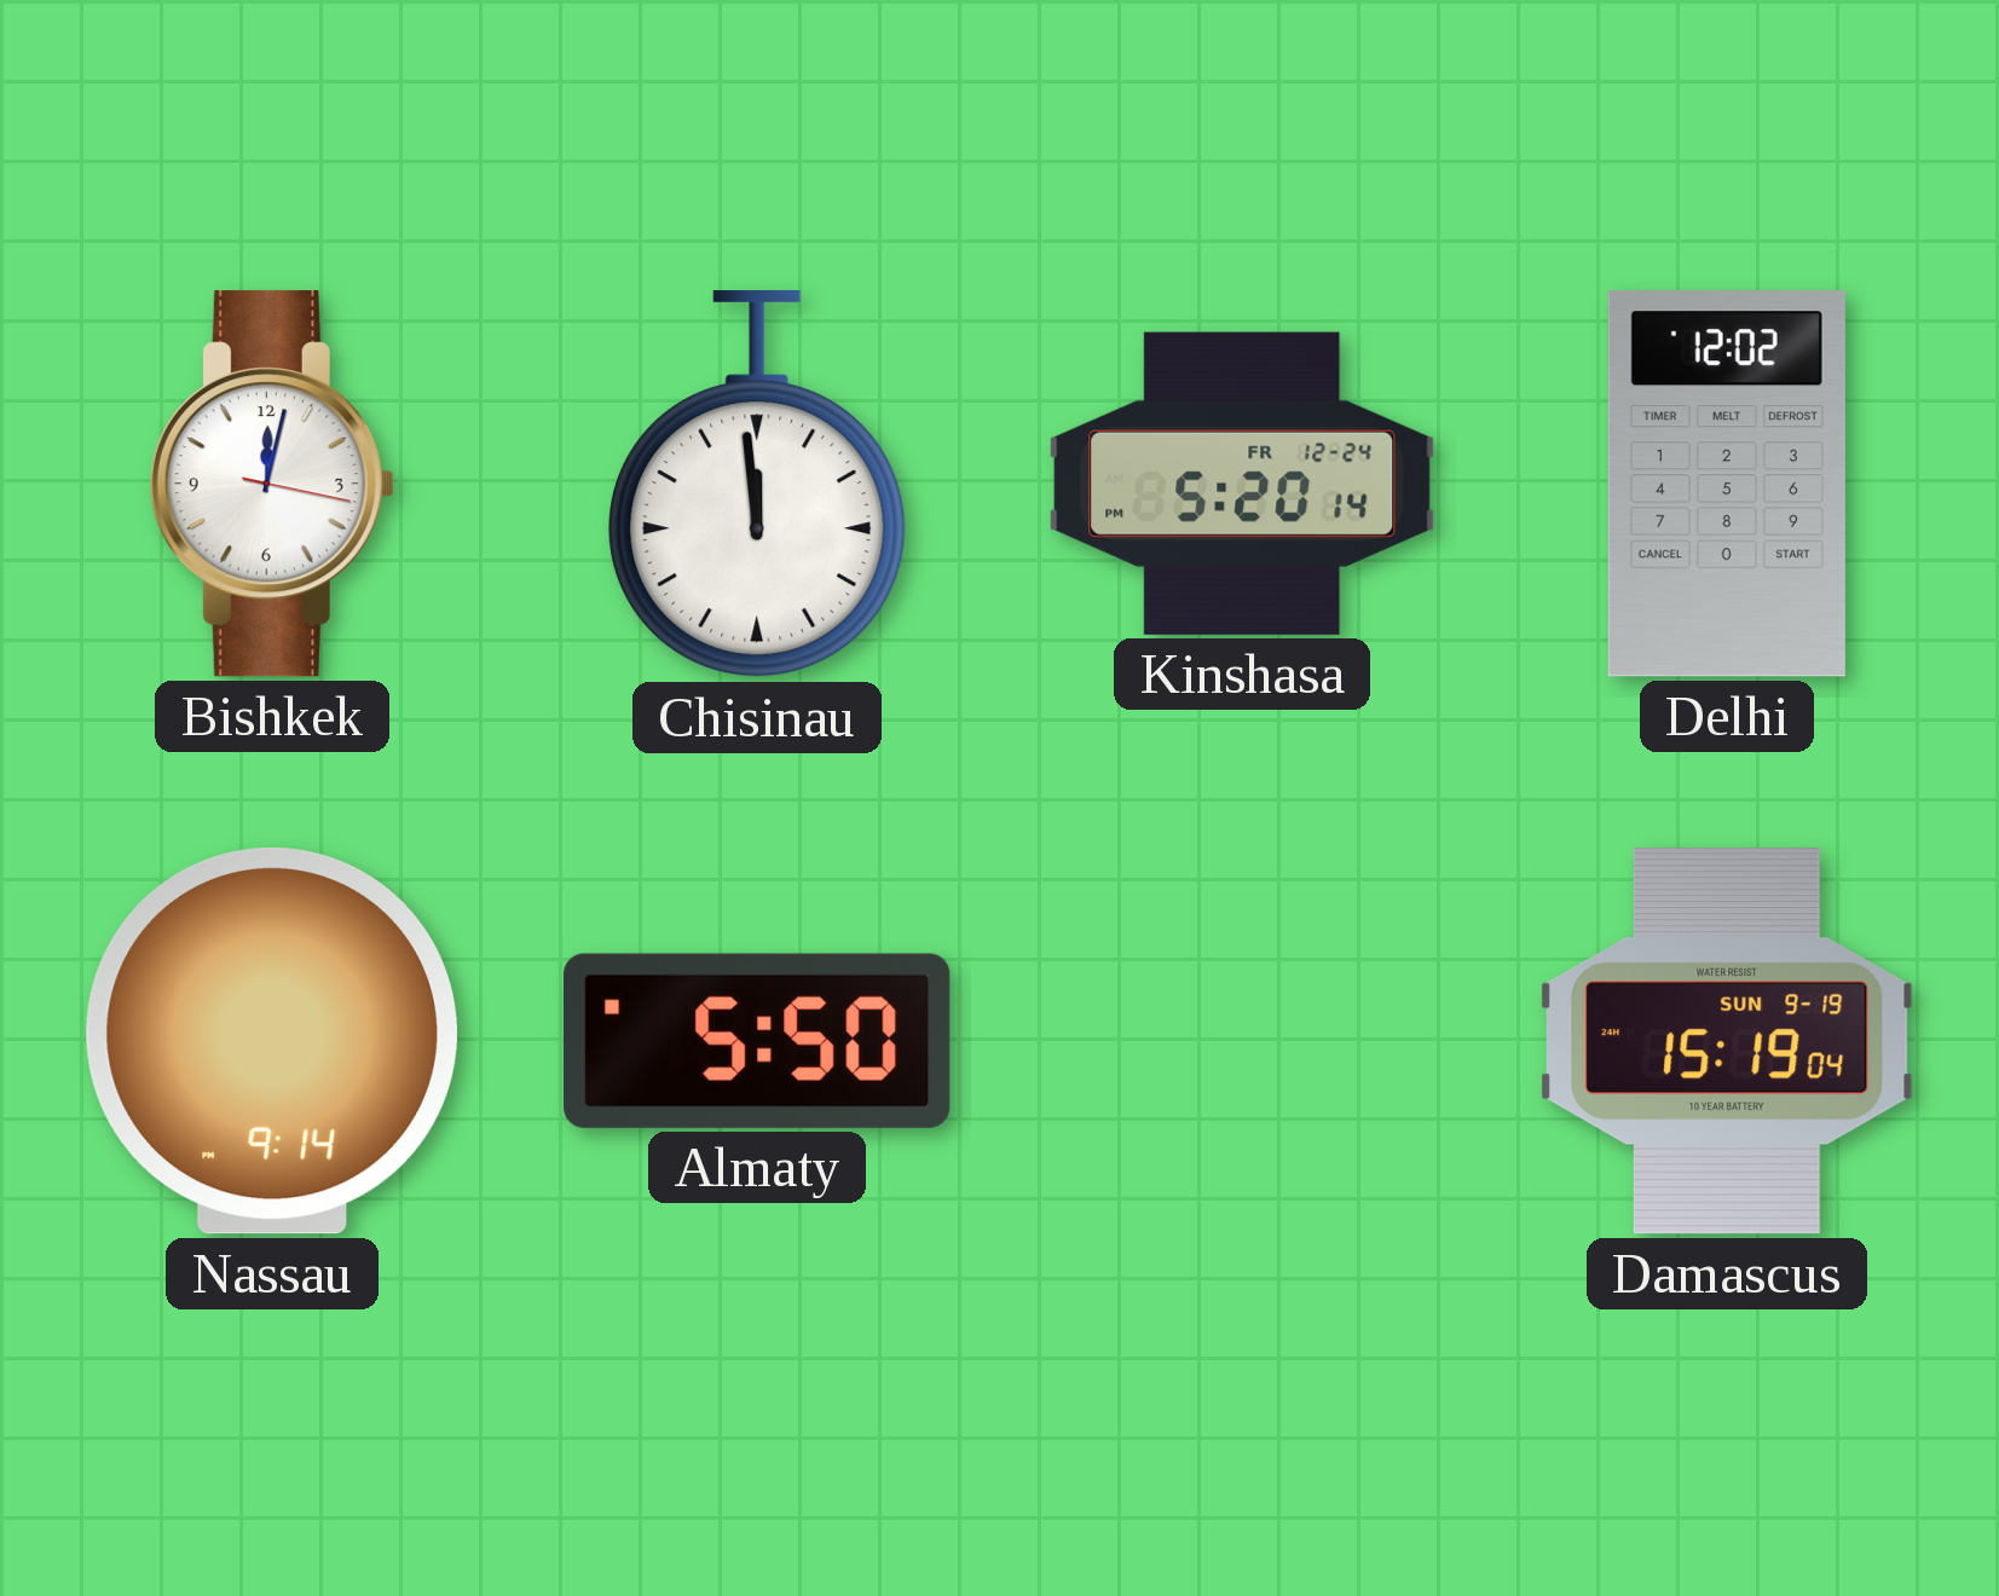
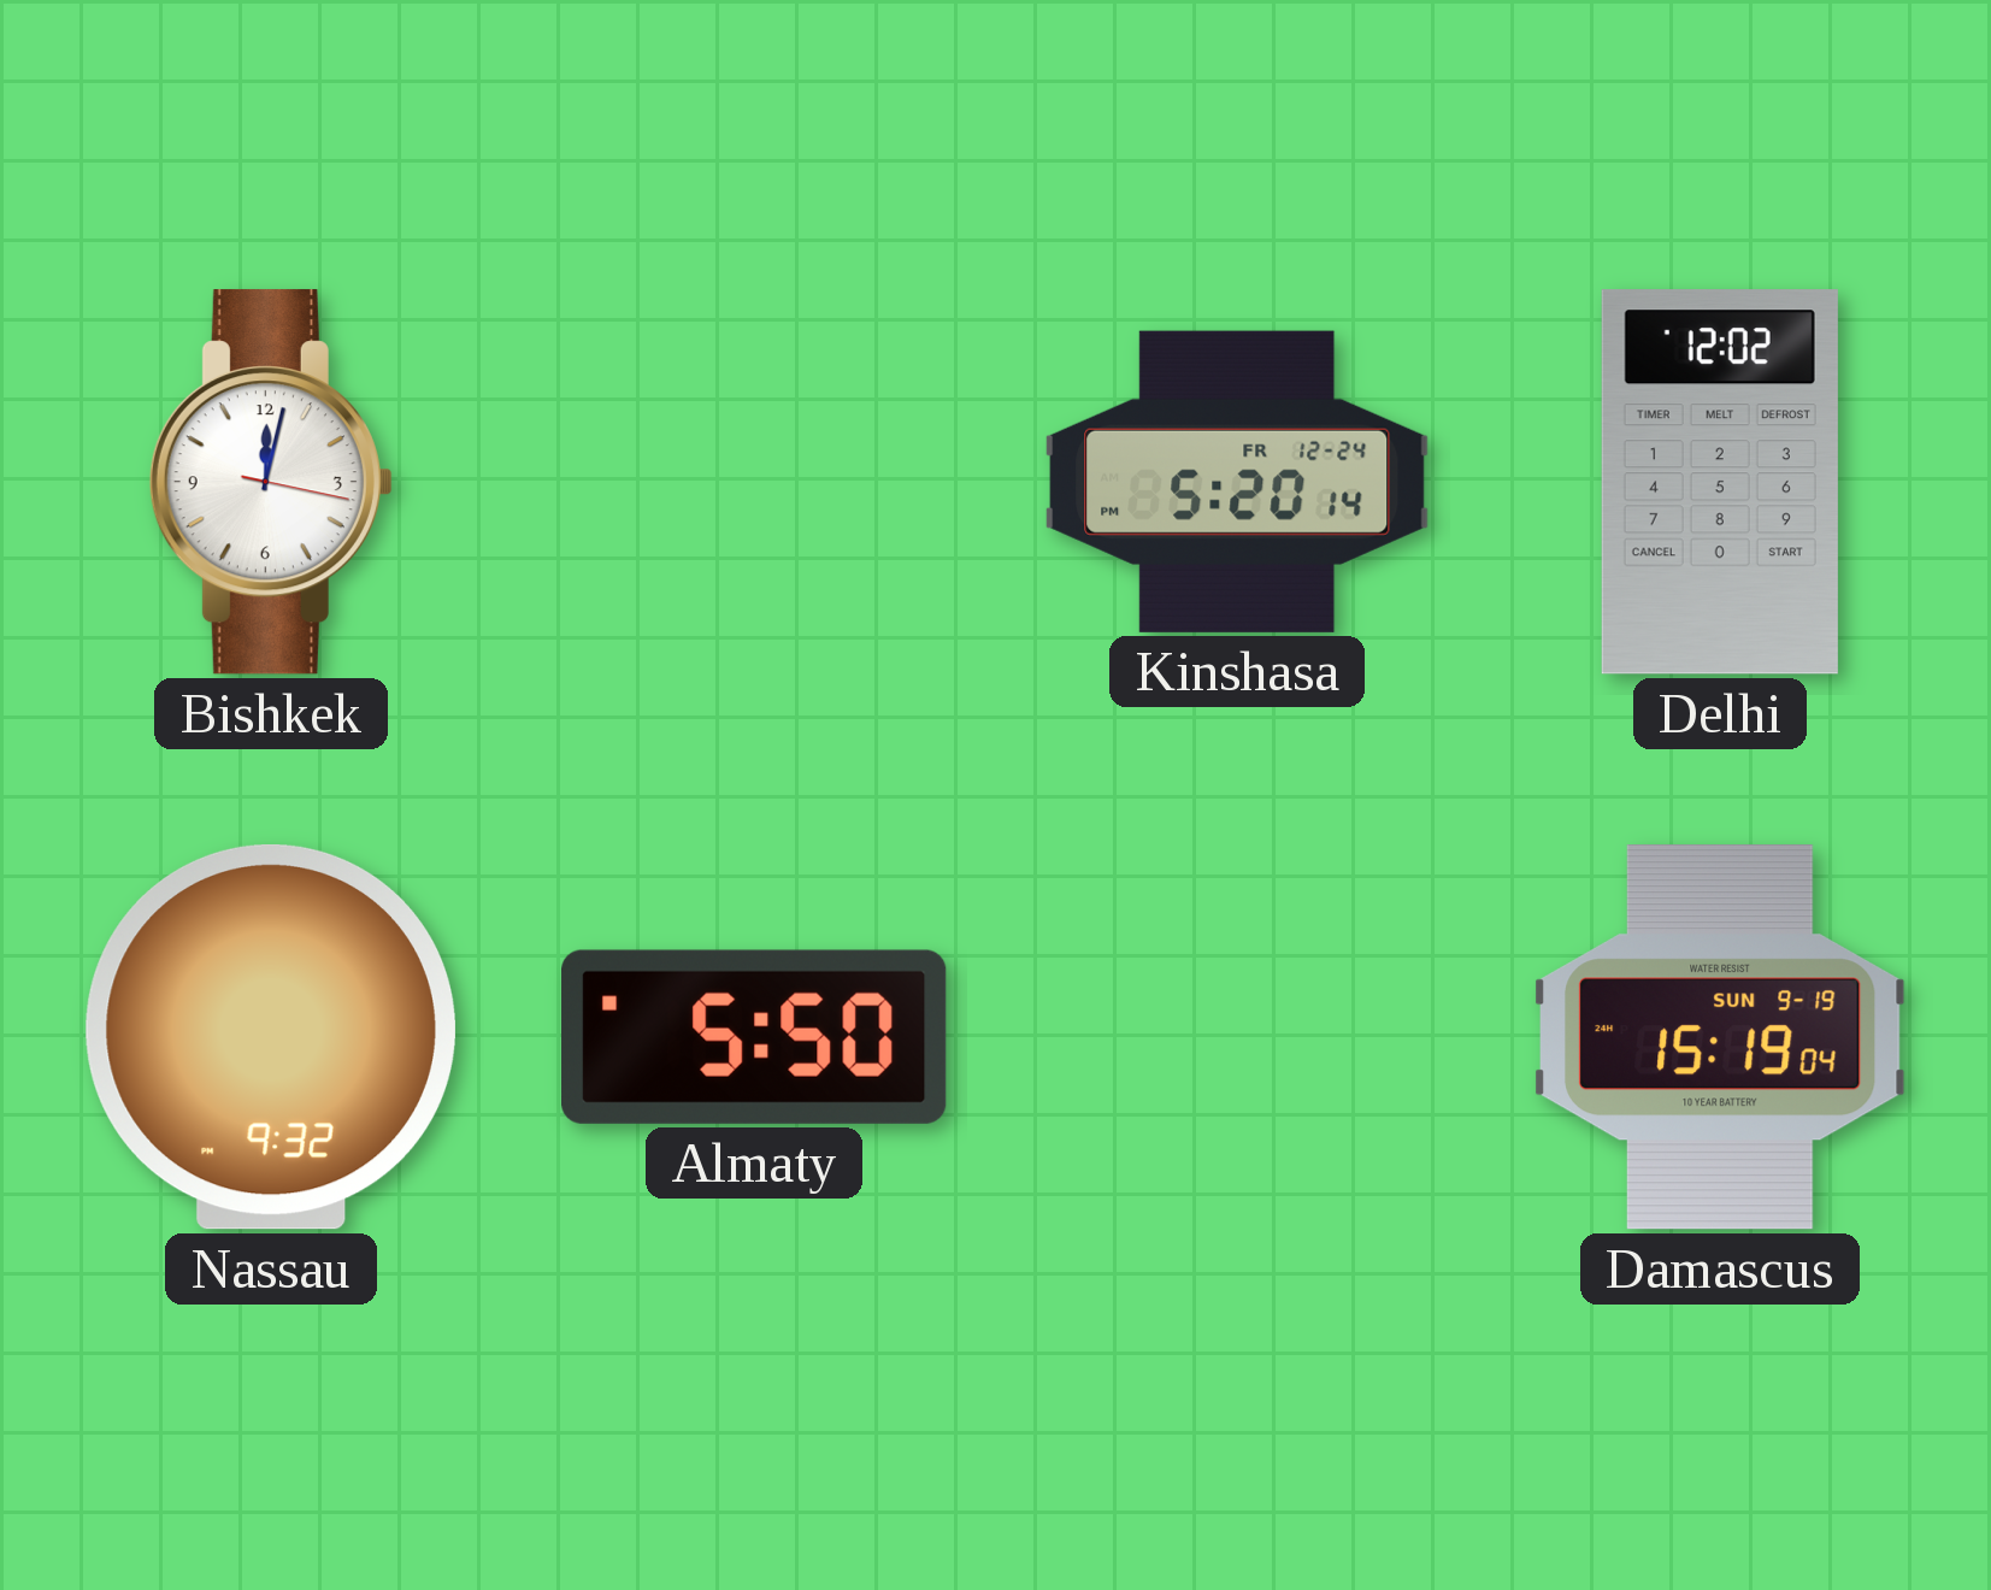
Chisinau: 11:59 -> none
Nassau: 9:14 -> 9:32
